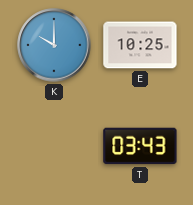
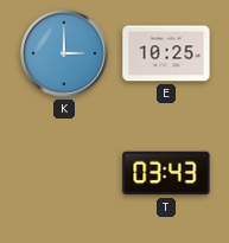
K: 10:00 -> 3:00
